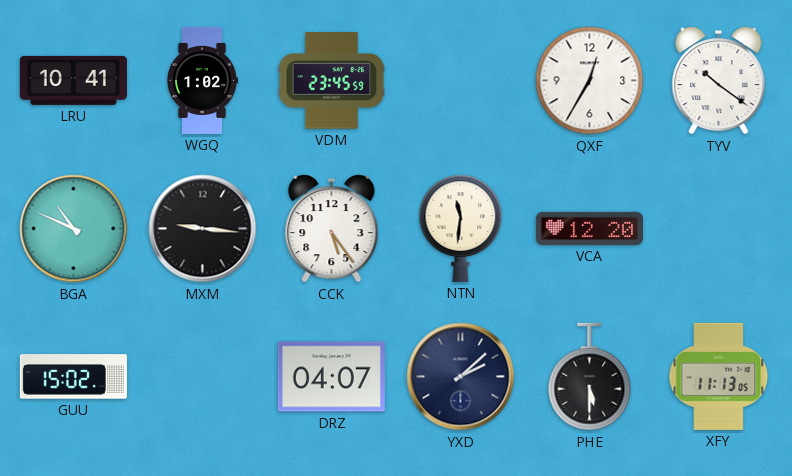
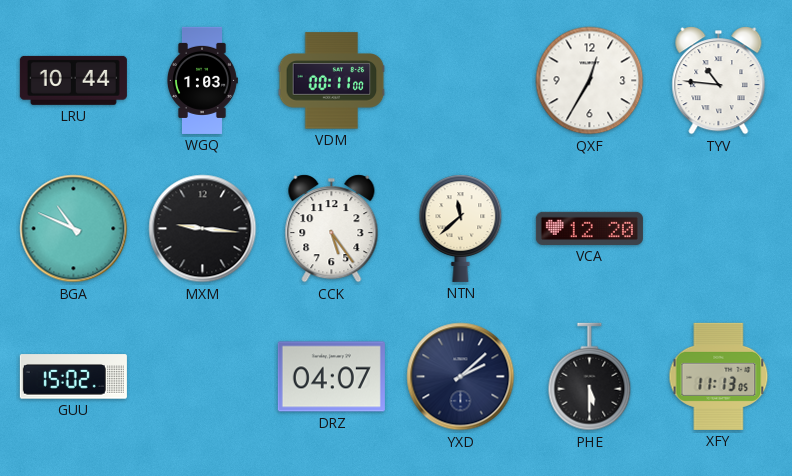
LRU: 10:41 -> 10:44
WGQ: 1:02 -> 1:03
VDM: 23:45 -> 00:11
TYV: 10:21 -> 10:46
NTN: 11:31 -> 11:38
